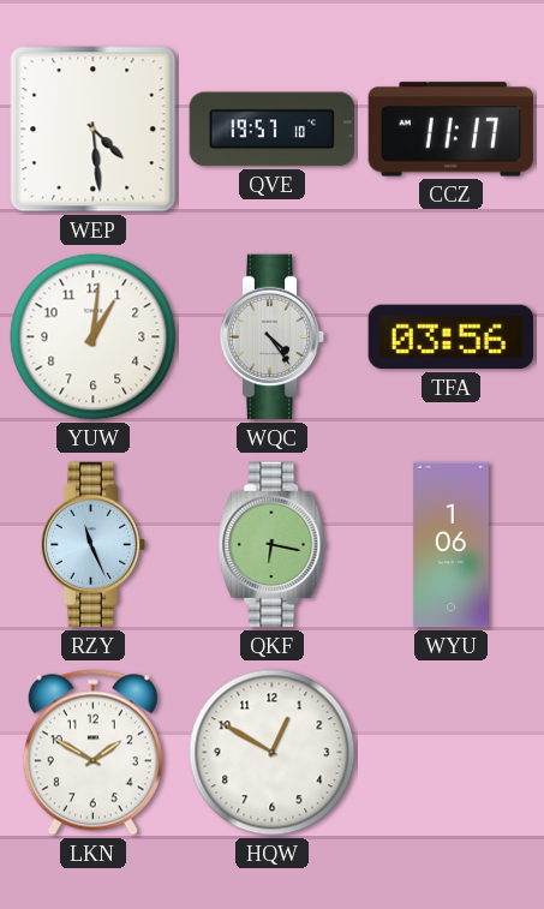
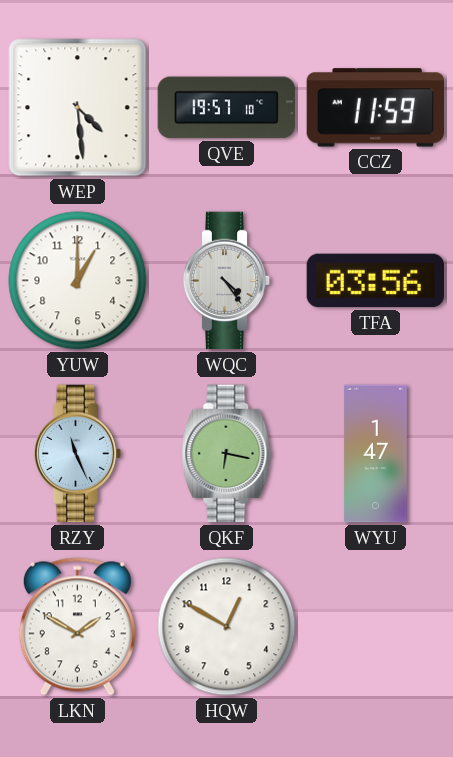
CCZ: 11:17 -> 11:59
YUW: 1:01 -> 1:00
WYU: 1:06 -> 1:47
